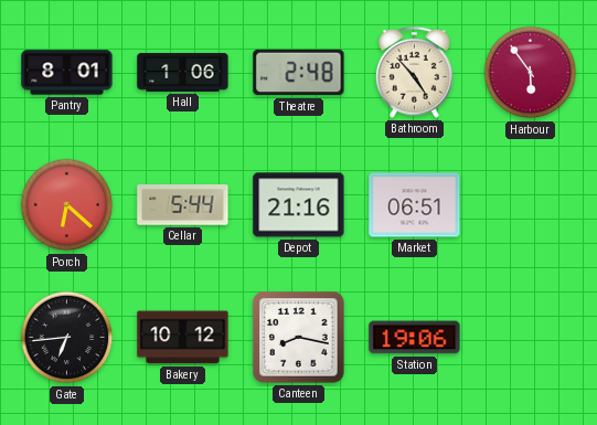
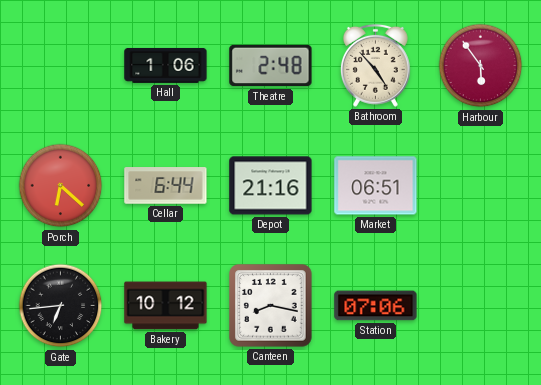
Pantry: 8:01 -> none
Cellar: 5:44 -> 6:44
Station: 19:06 -> 07:06
